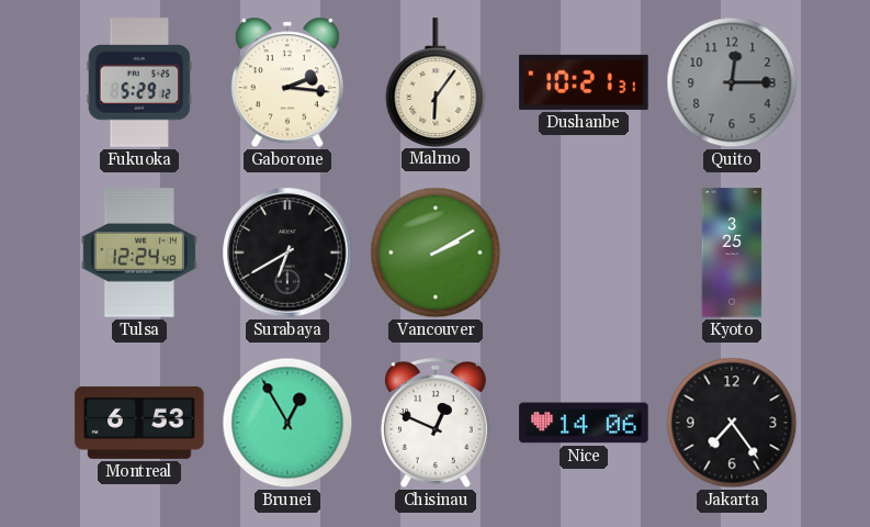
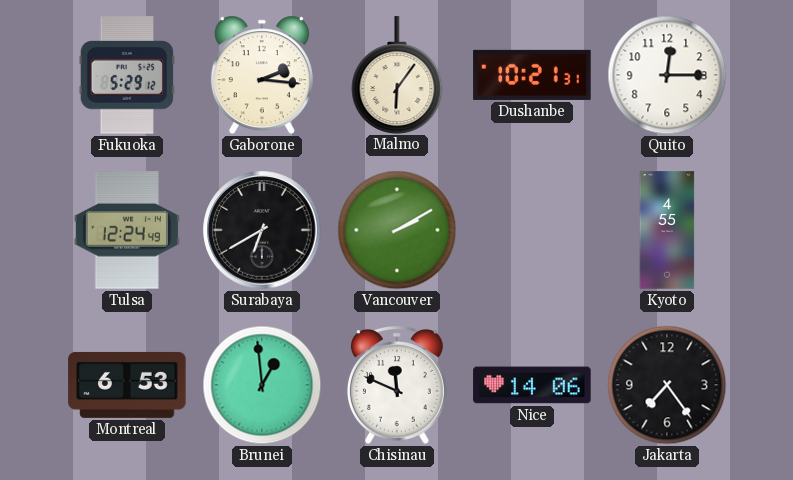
Quito dial: grey -> white
Kyoto: 3:25 -> 4:55
Brunei: 12:55 -> 12:59
Chisinau: 12:49 -> 11:49
